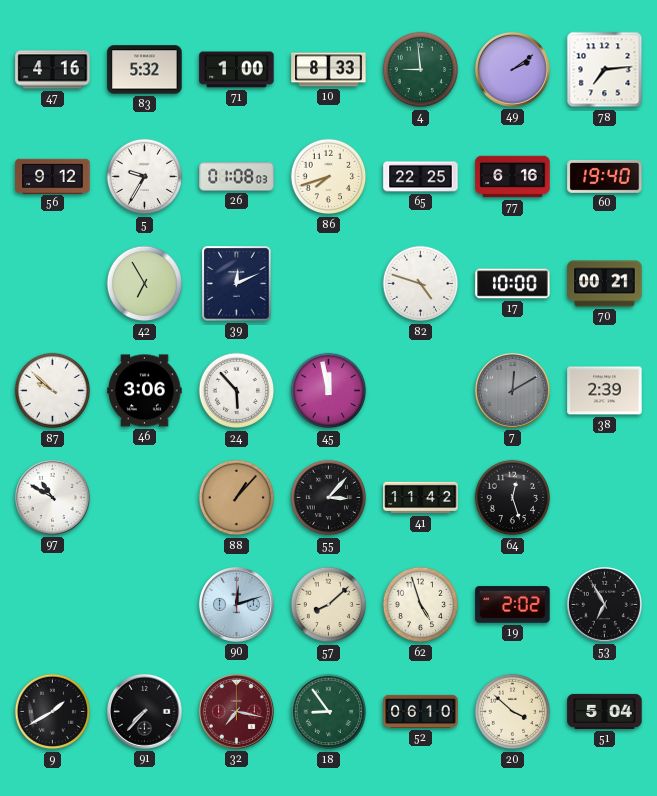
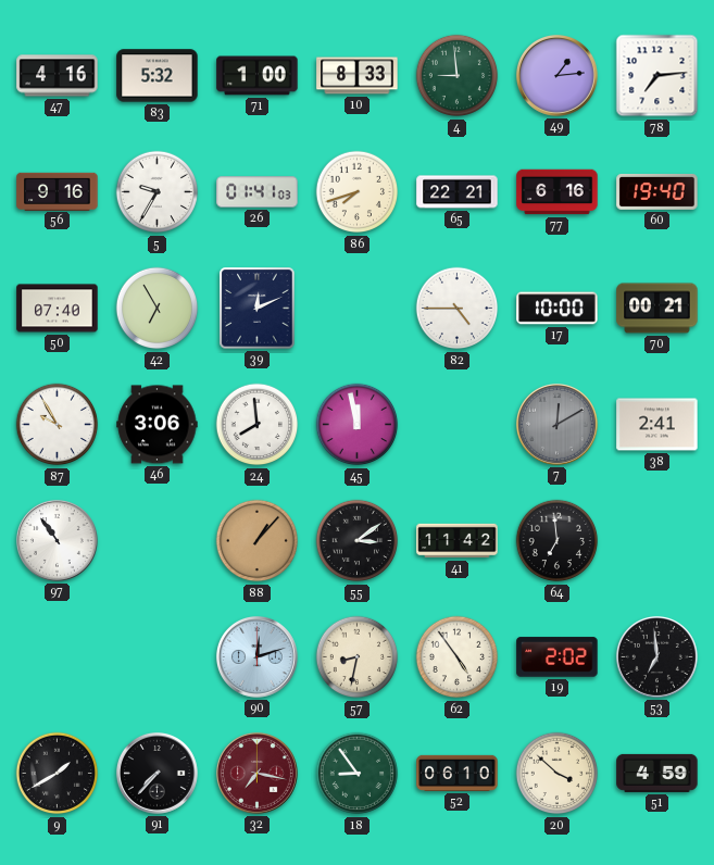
49: 2:09 -> 1:14
56: 9:12 -> 9:16
26: 01:08 -> 01:41
65: 22:25 -> 22:21
50: none -> 07:40
82: 4:48 -> 4:45
87: 9:52 -> 9:55
24: 5:53 -> 7:59
38: 2:39 -> 2:41
97: 10:50 -> 10:54
55: 3:07 -> 3:09
64: 12:27 -> 6:59
57: 8:08 -> 8:32
62: 4:57 -> 4:54
53: 6:55 -> 6:59
51: 5:04 -> 4:59
